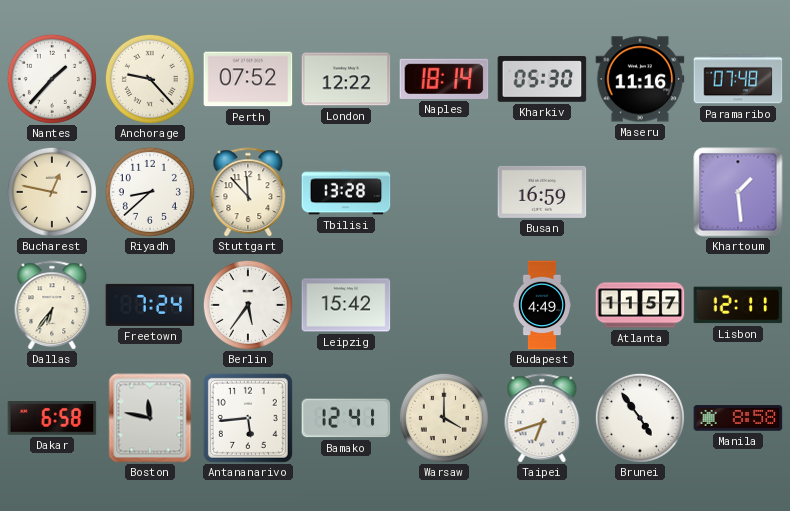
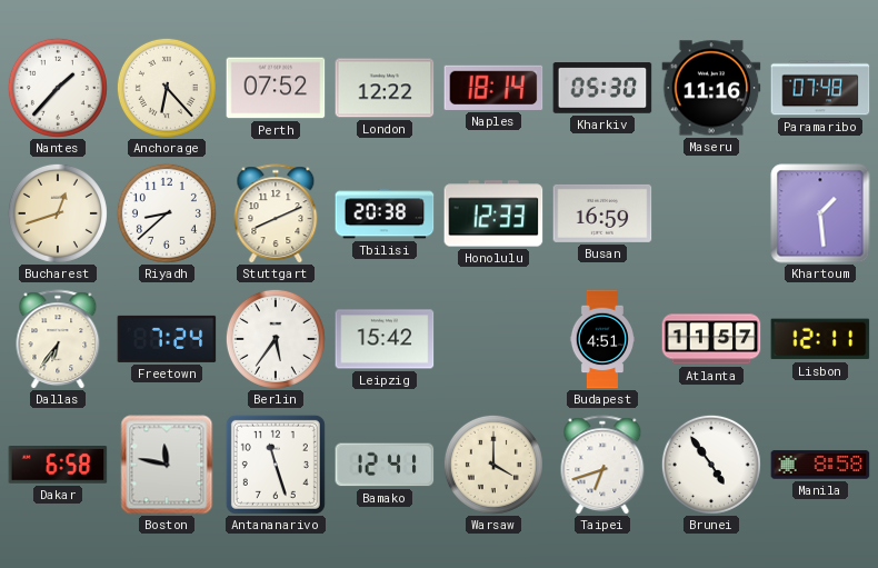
Anchorage: 9:23 -> 6:23
Bucharest: 12:47 -> 12:42
Stuttgart: 11:53 -> 8:11
Tbilisi: 13:28 -> 20:38
Honolulu: none -> 12:33
Budapest: 4:49 -> 4:51
Antananarivo: 5:44 -> 11:27
